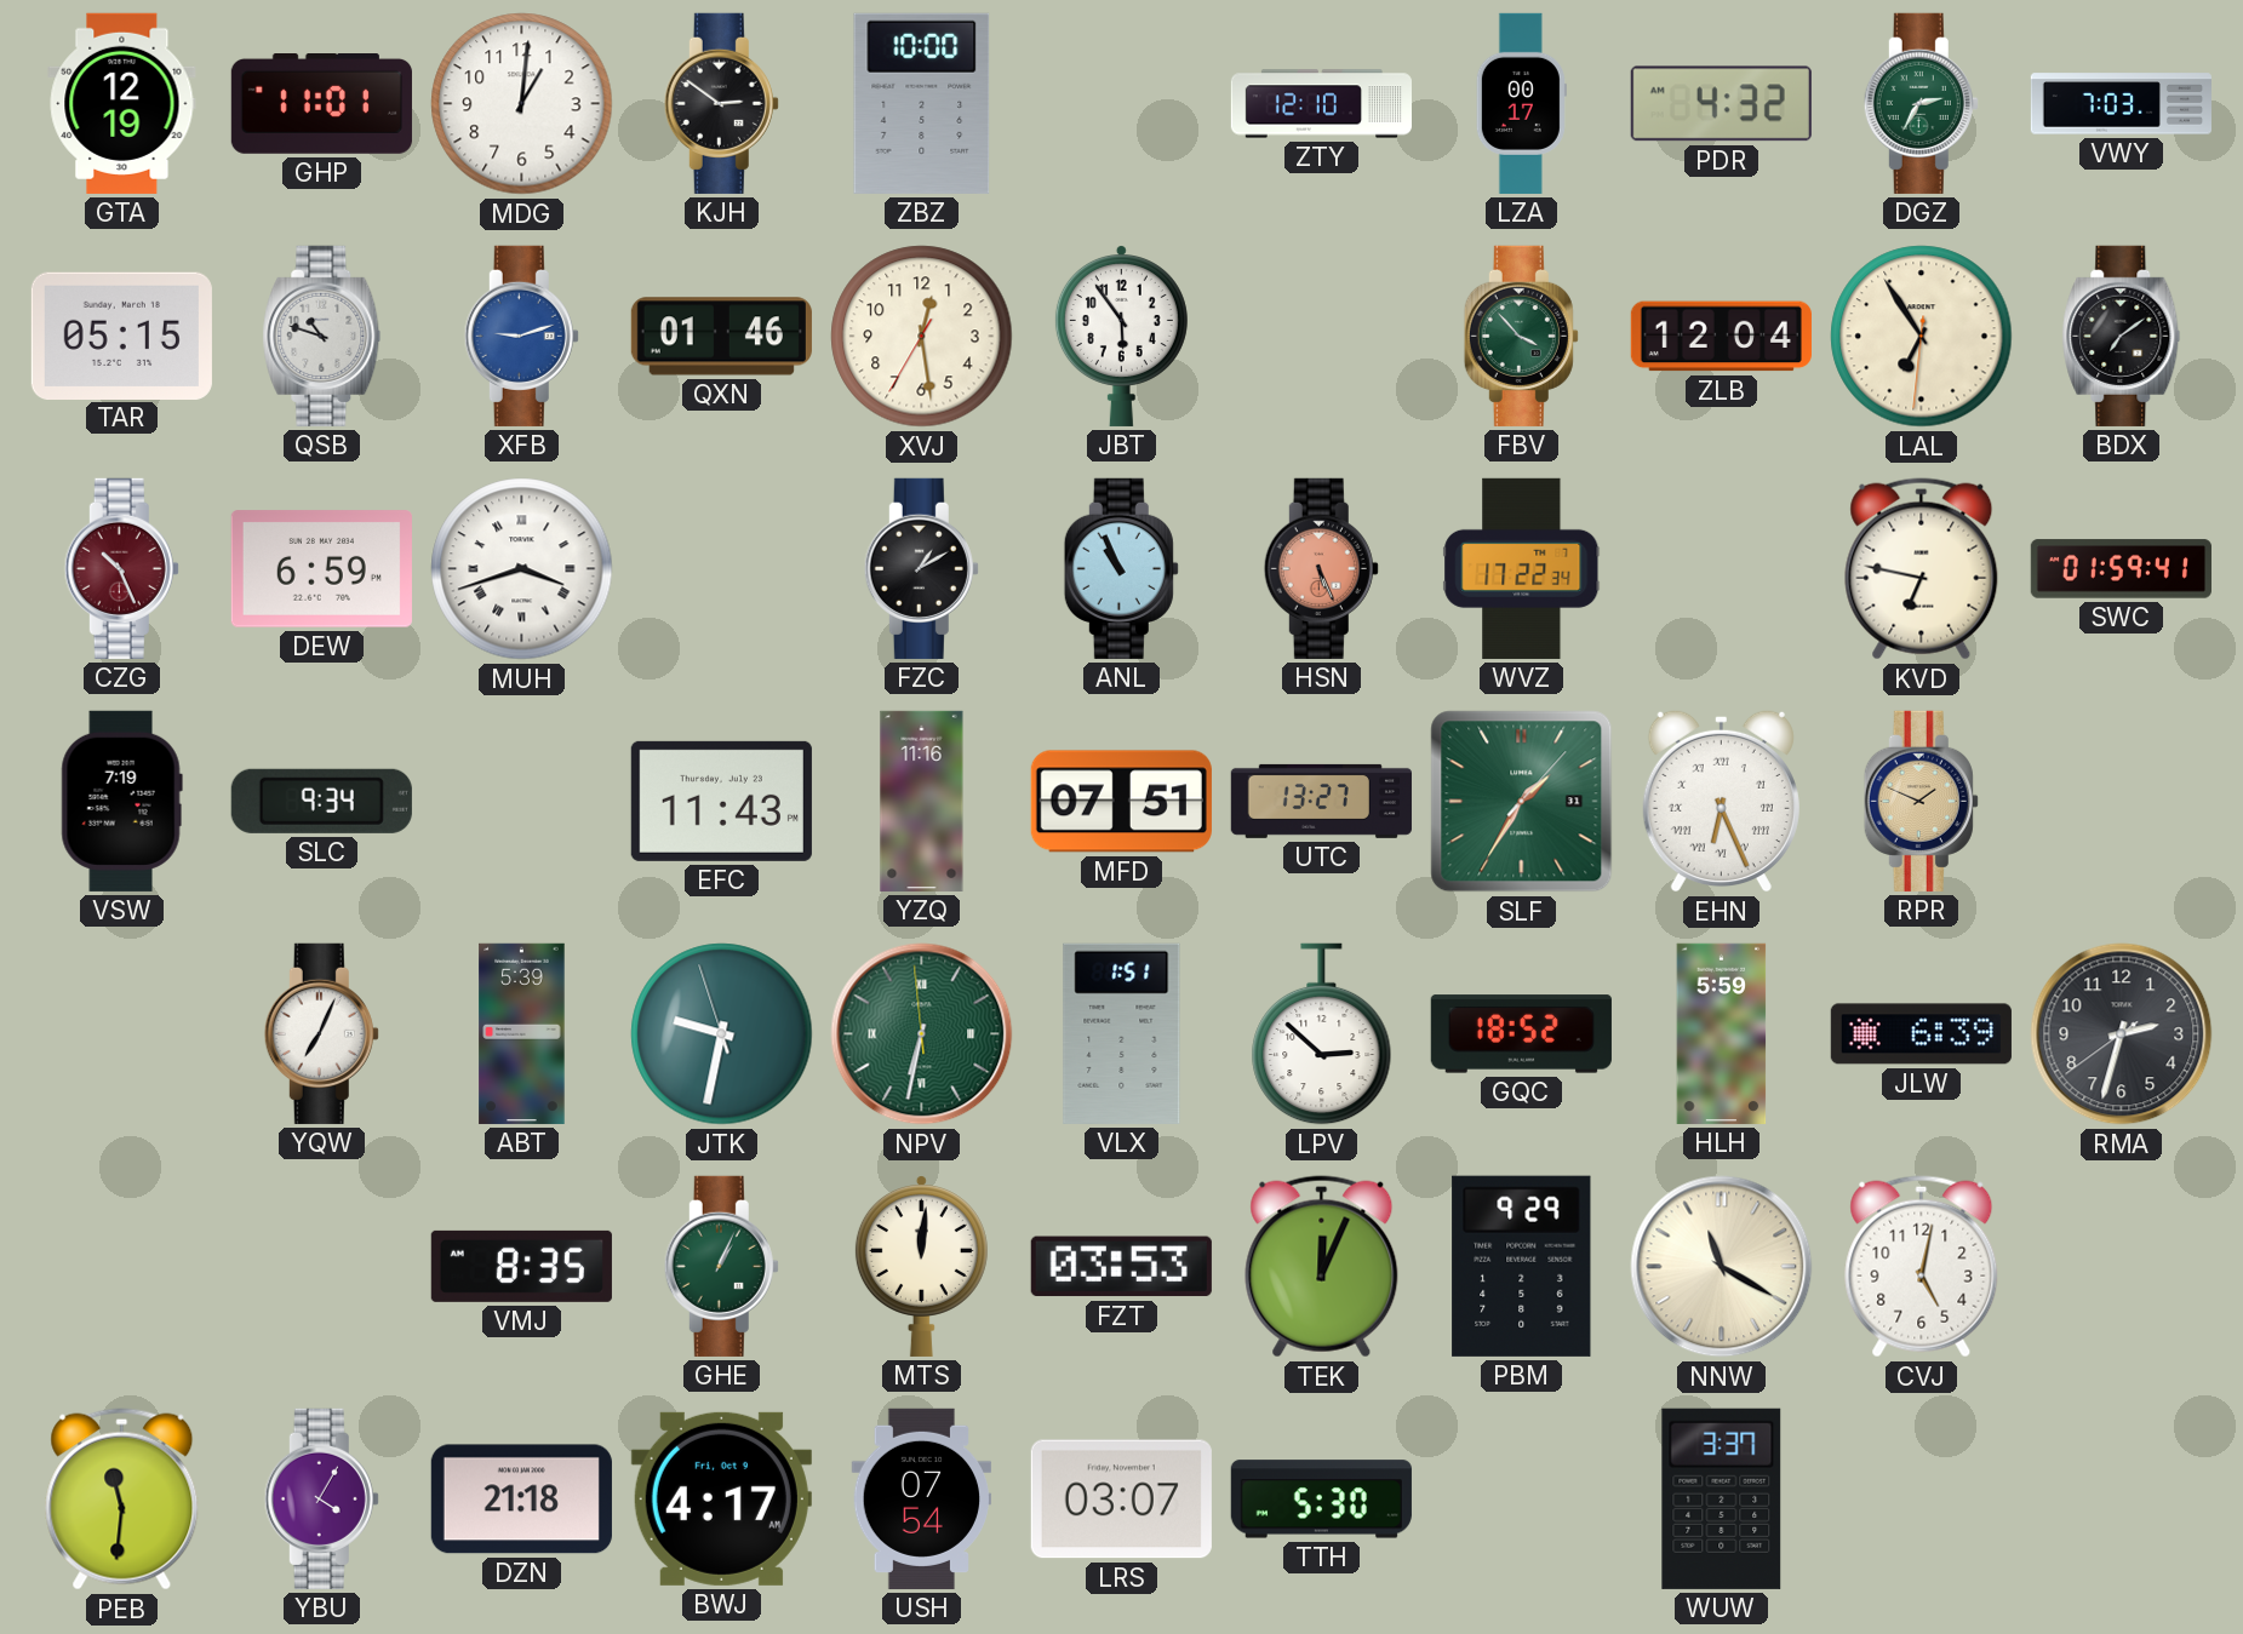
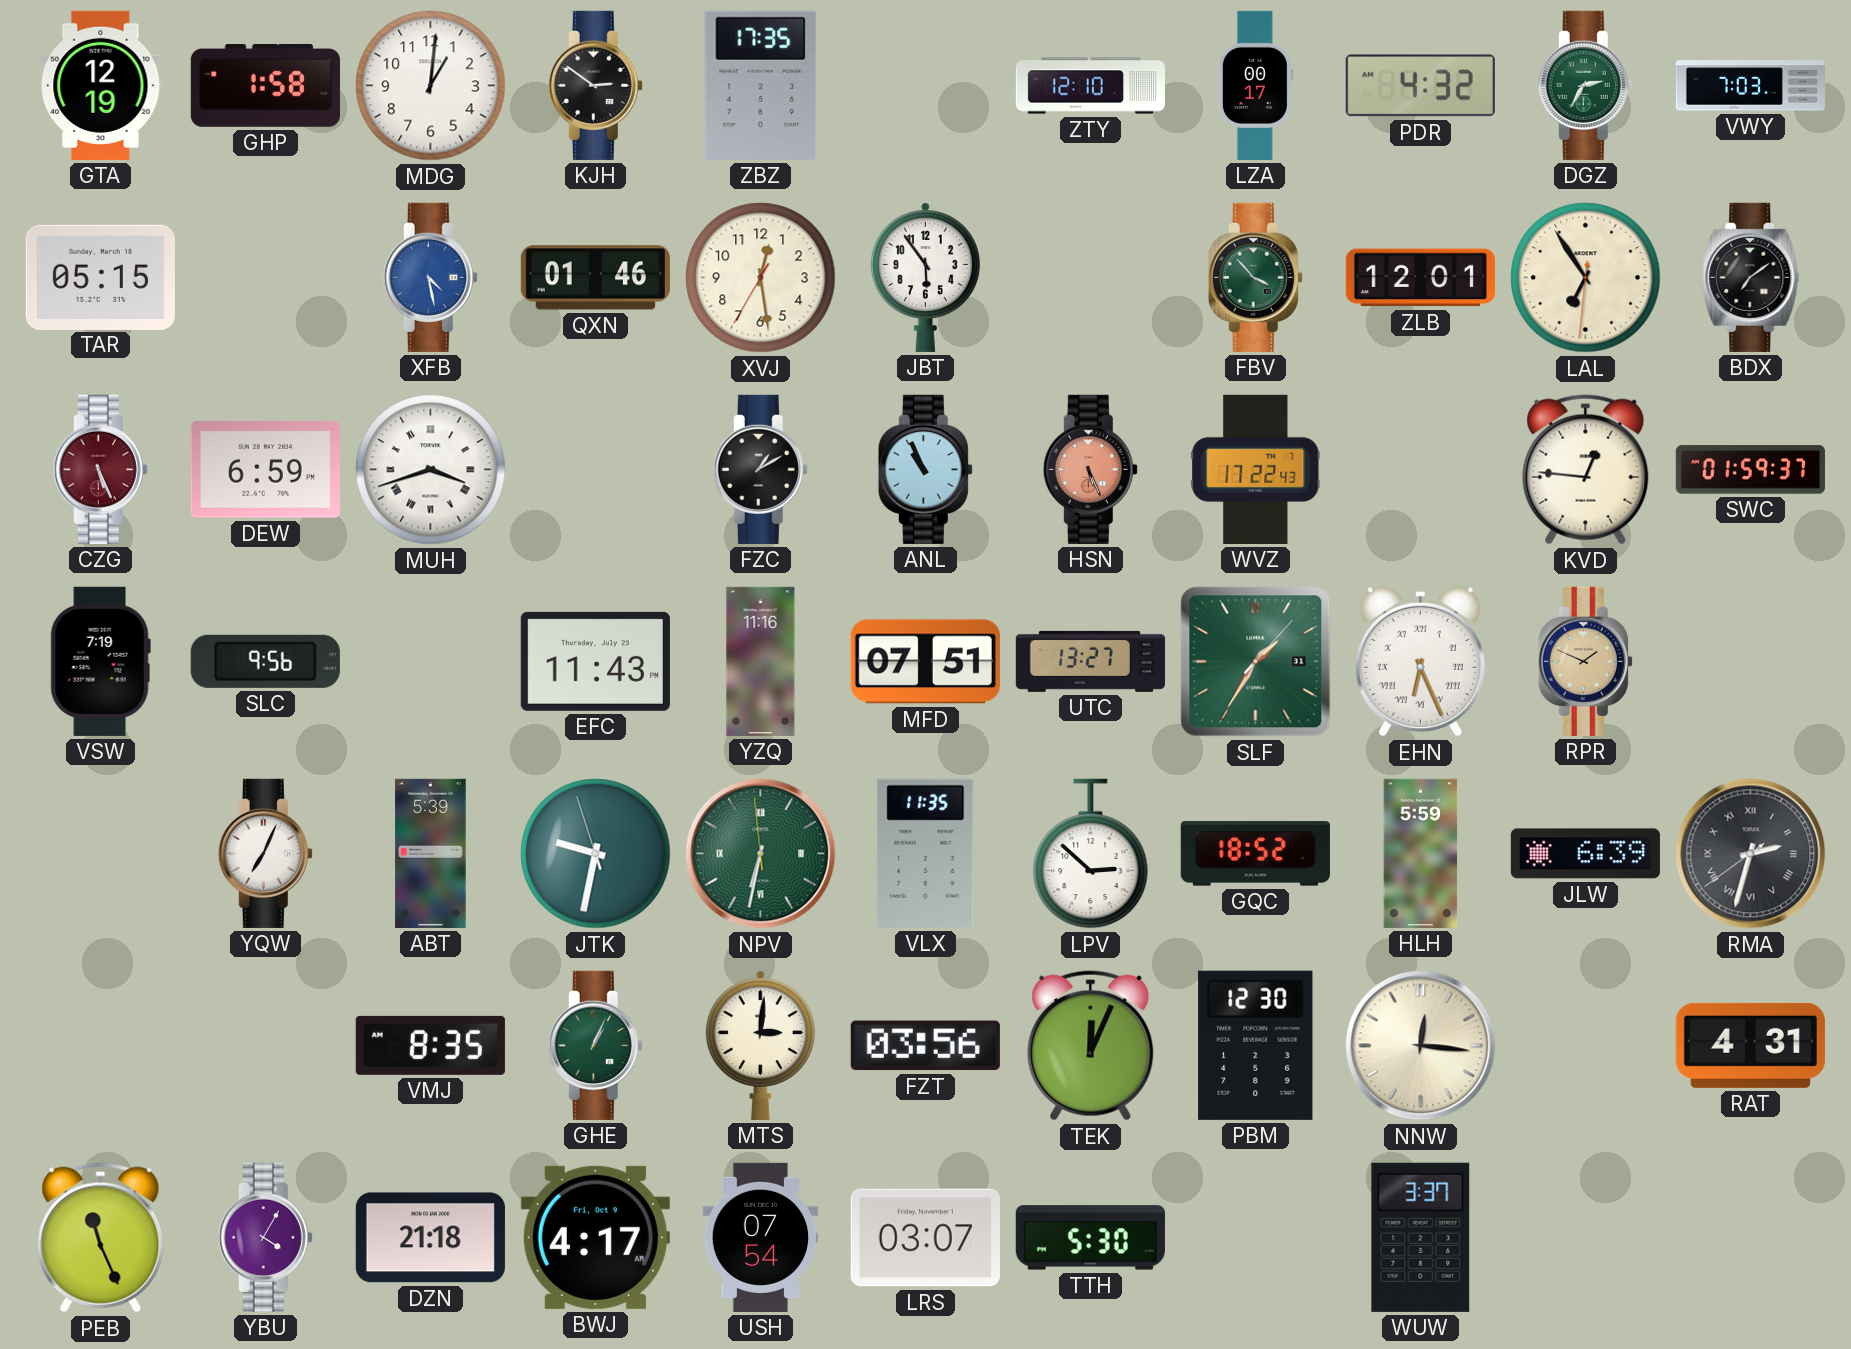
GHP: 11:01 -> 1:58
ZBZ: 10:00 -> 17:35
QSB: 10:48 -> none
XFB: 9:12 -> 4:28
ZLB: 12:04 -> 12:01
CZG: 10:26 -> 5:26
WVZ: 17:22:34 -> 17:22:43
KVD: 6:47 -> 12:46
SWC: 01:59:41 -> 01:59:37
SLC: 9:34 -> 9:56
VLX: 1:51 -> 11:35
RMA numerals: Arabic -> Roman
MTS: 12:01 -> 3:01
FZT: 03:53 -> 03:56
PBM: 9:29 -> 12:30
NNW: 11:20 -> 12:16
CVJ: 5:02 -> none
RAT: none -> 4:31
PEB: 11:31 -> 11:26
